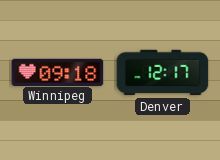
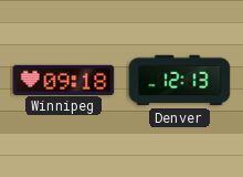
Denver: 12:17 -> 12:13
